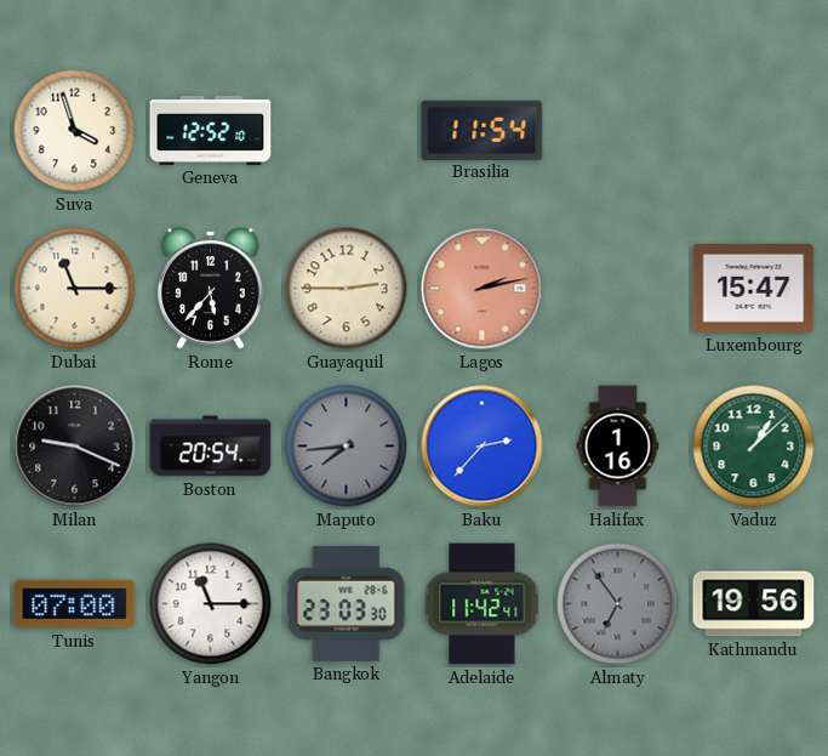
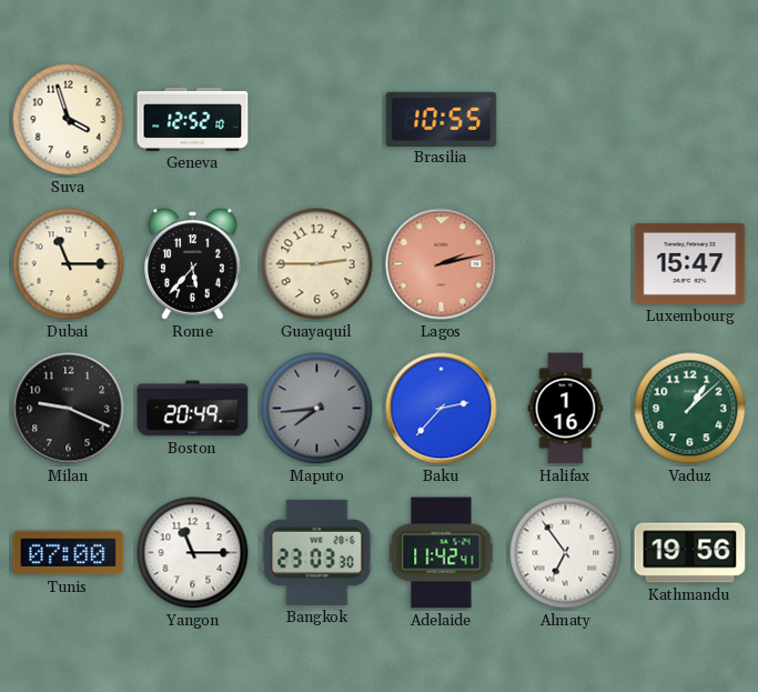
Brasilia: 11:54 -> 10:55
Boston: 20:54 -> 20:49
Almaty dial: grey -> white
